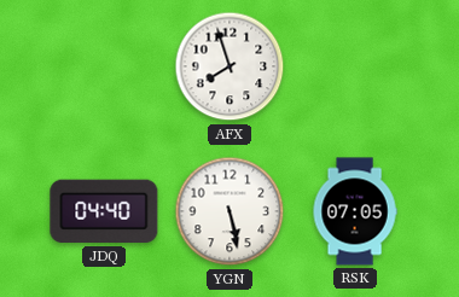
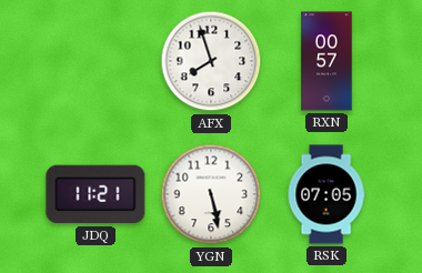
RXN: none -> 00:57
JDQ: 04:40 -> 11:21
